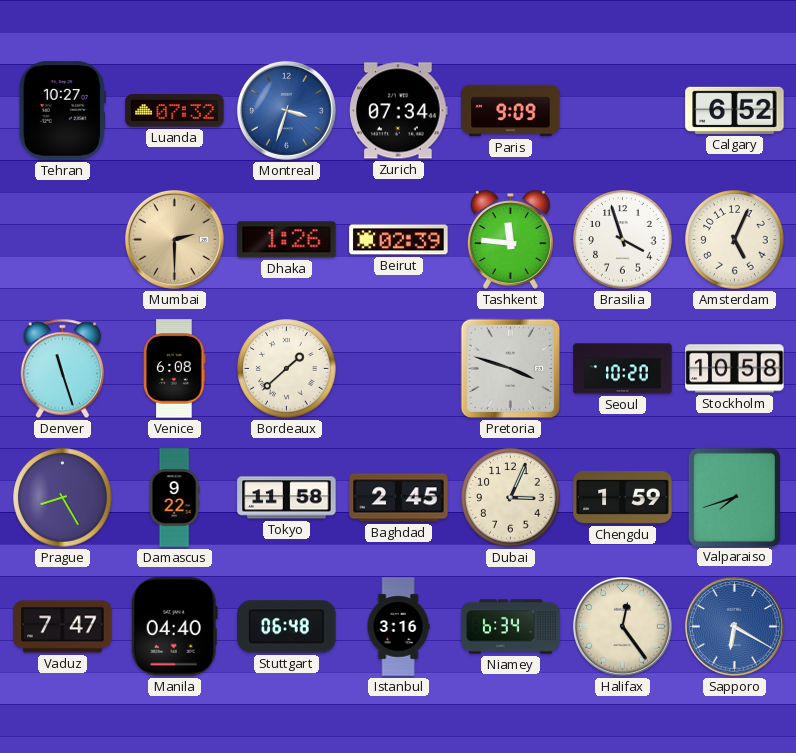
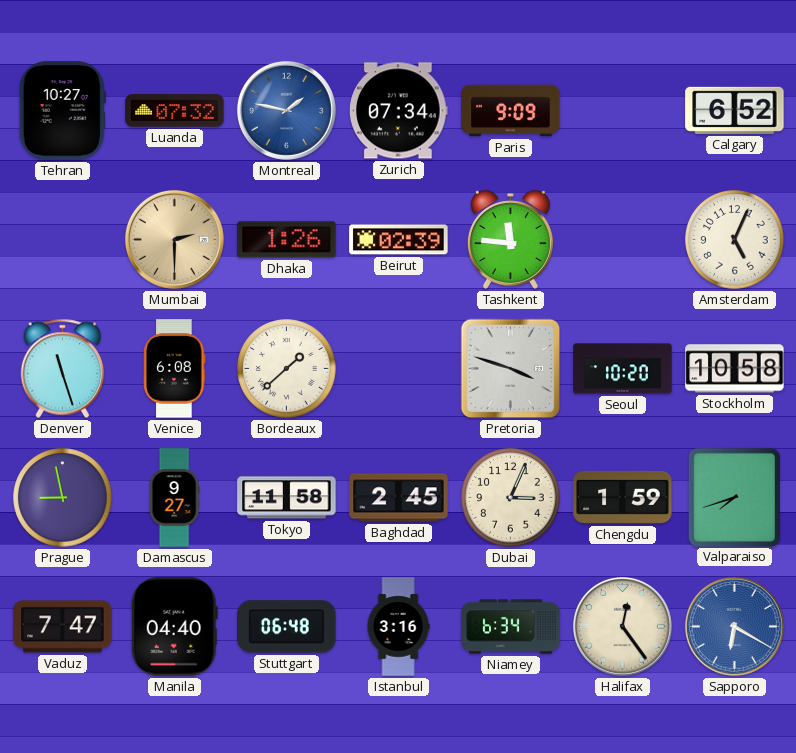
Montreal: 3:33 -> 1:47
Brasilia: 3:57 -> none
Prague: 8:25 -> 8:58
Damascus: 9:22 -> 9:27
